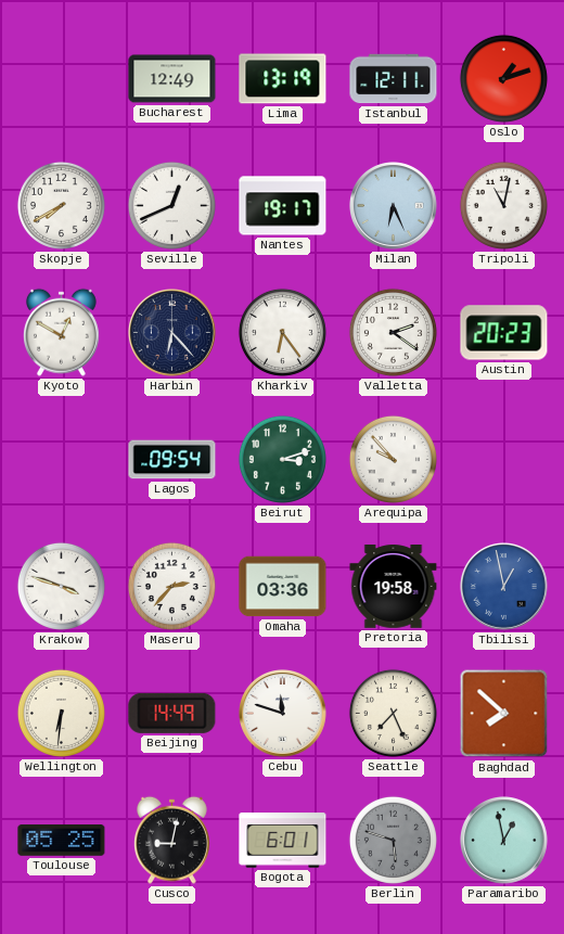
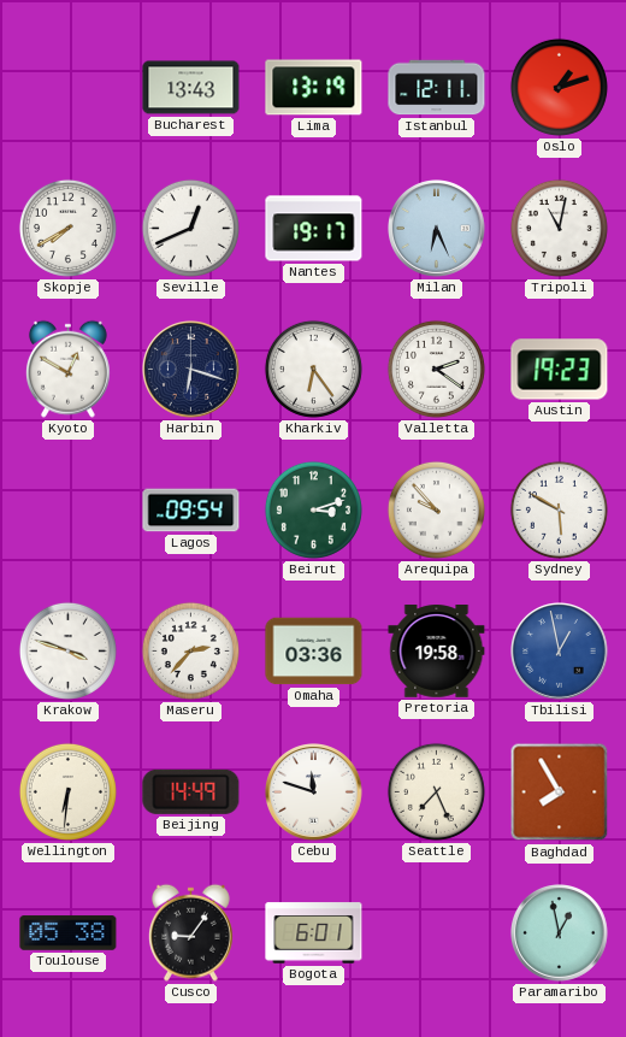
Bucharest: 12:49 -> 13:43
Harbin: 6:23 -> 6:18
Austin: 20:23 -> 19:23
Sydney: none -> 5:50
Baghdad: 7:52 -> 7:55
Toulouse: 05:25 -> 05:38
Cusco: 9:02 -> 9:06
Berlin: 5:48 -> none
